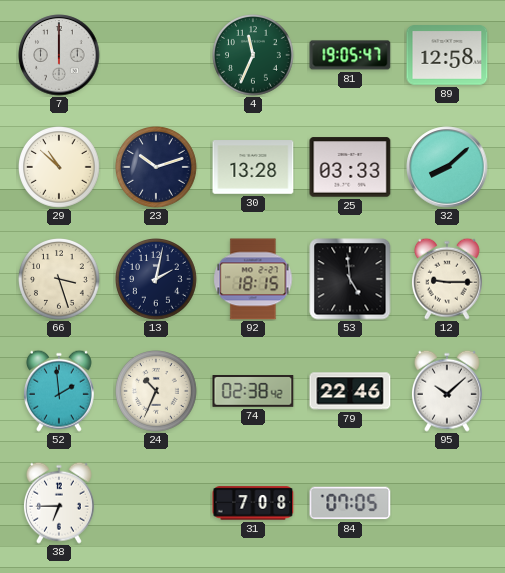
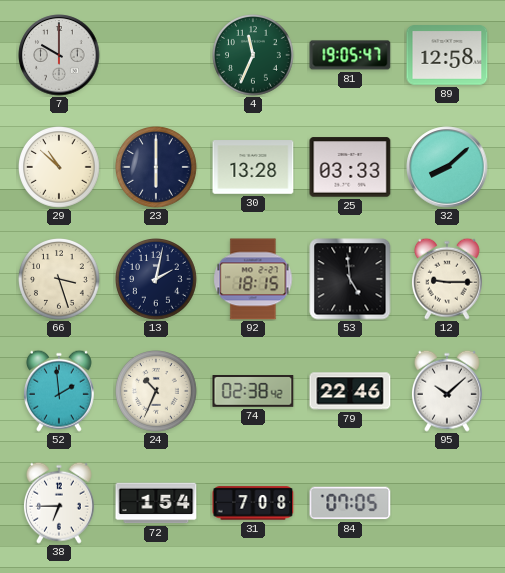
7: 12:00 -> 10:00
23: 10:12 -> 6:00
72: none -> 1:54
